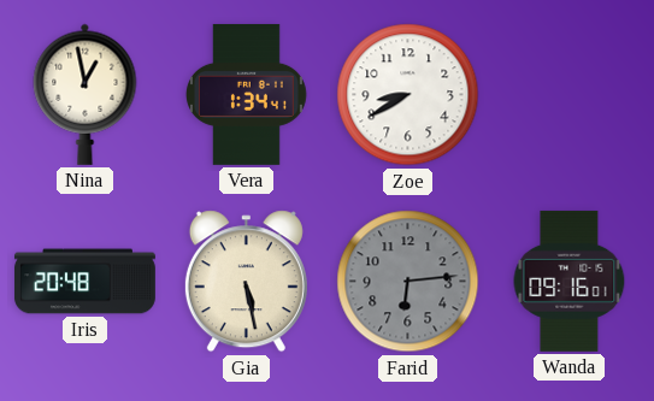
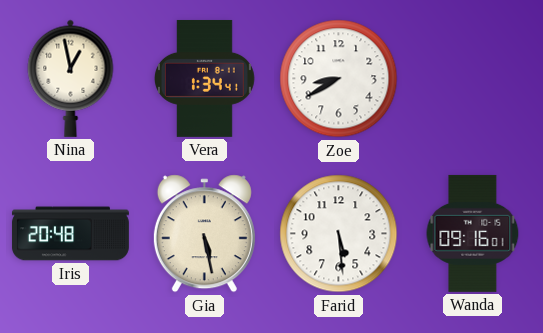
Farid: 6:14 -> 5:29
Farid dial: grey -> white
